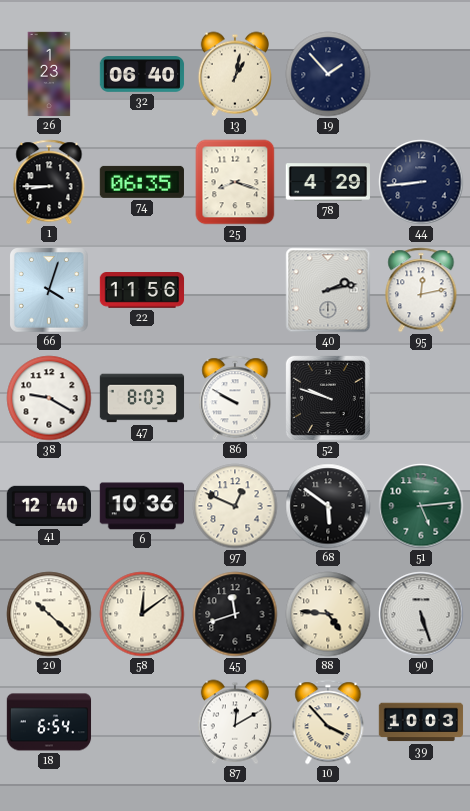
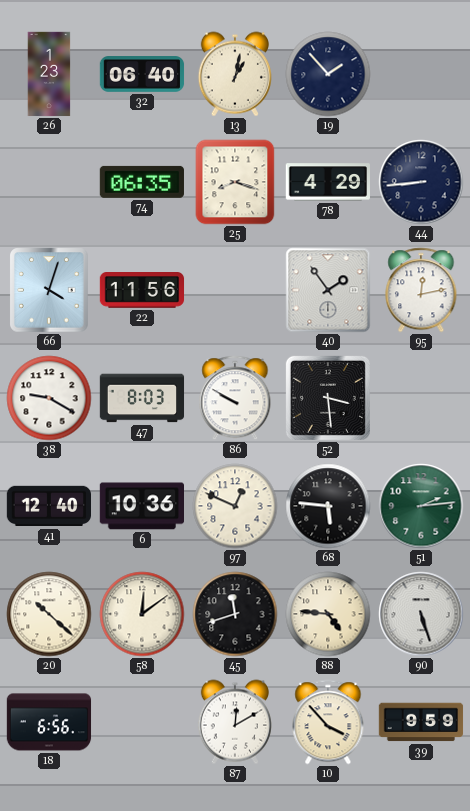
1: 8:45 -> none
40: 2:13 -> 1:54
52: 9:48 -> 3:29
68: 5:51 -> 5:46
51: 5:14 -> 2:14
18: 6:54 -> 6:56
39: 10:03 -> 9:59
